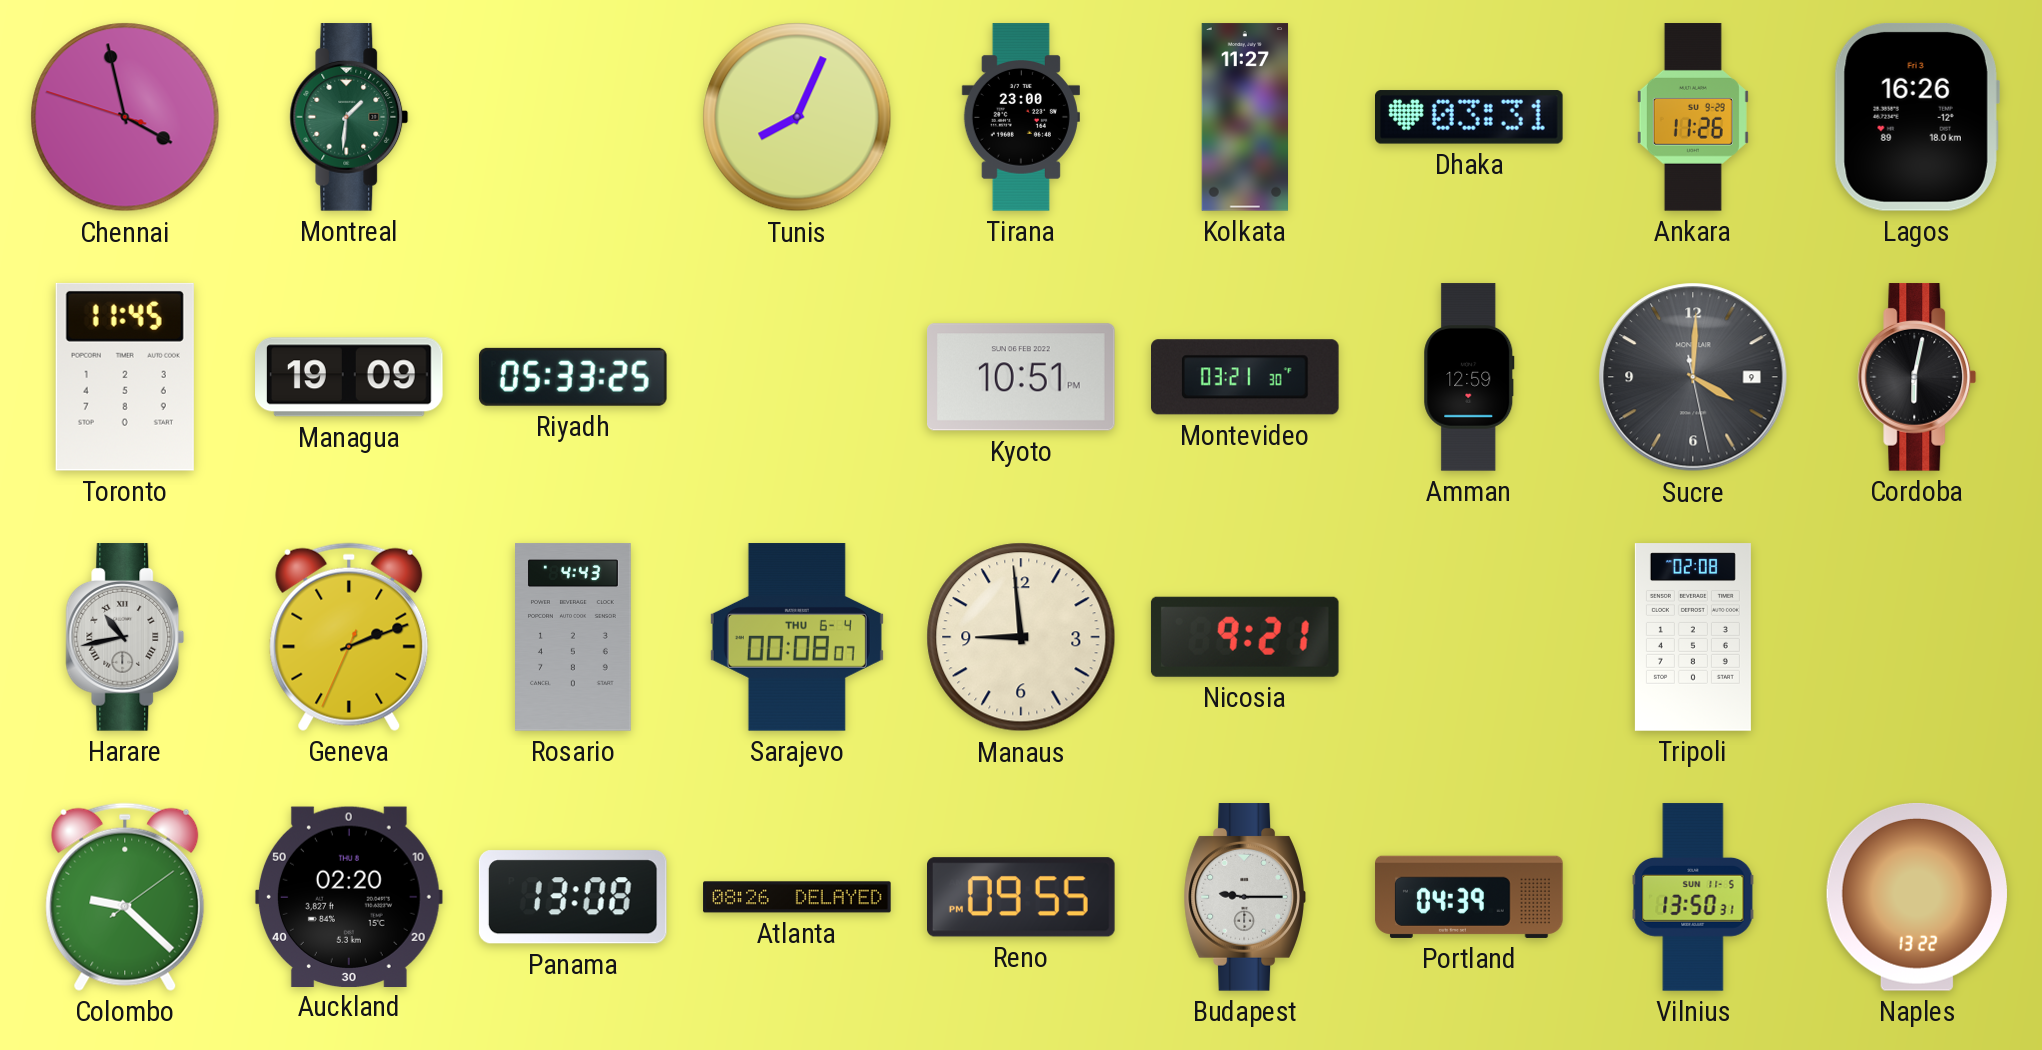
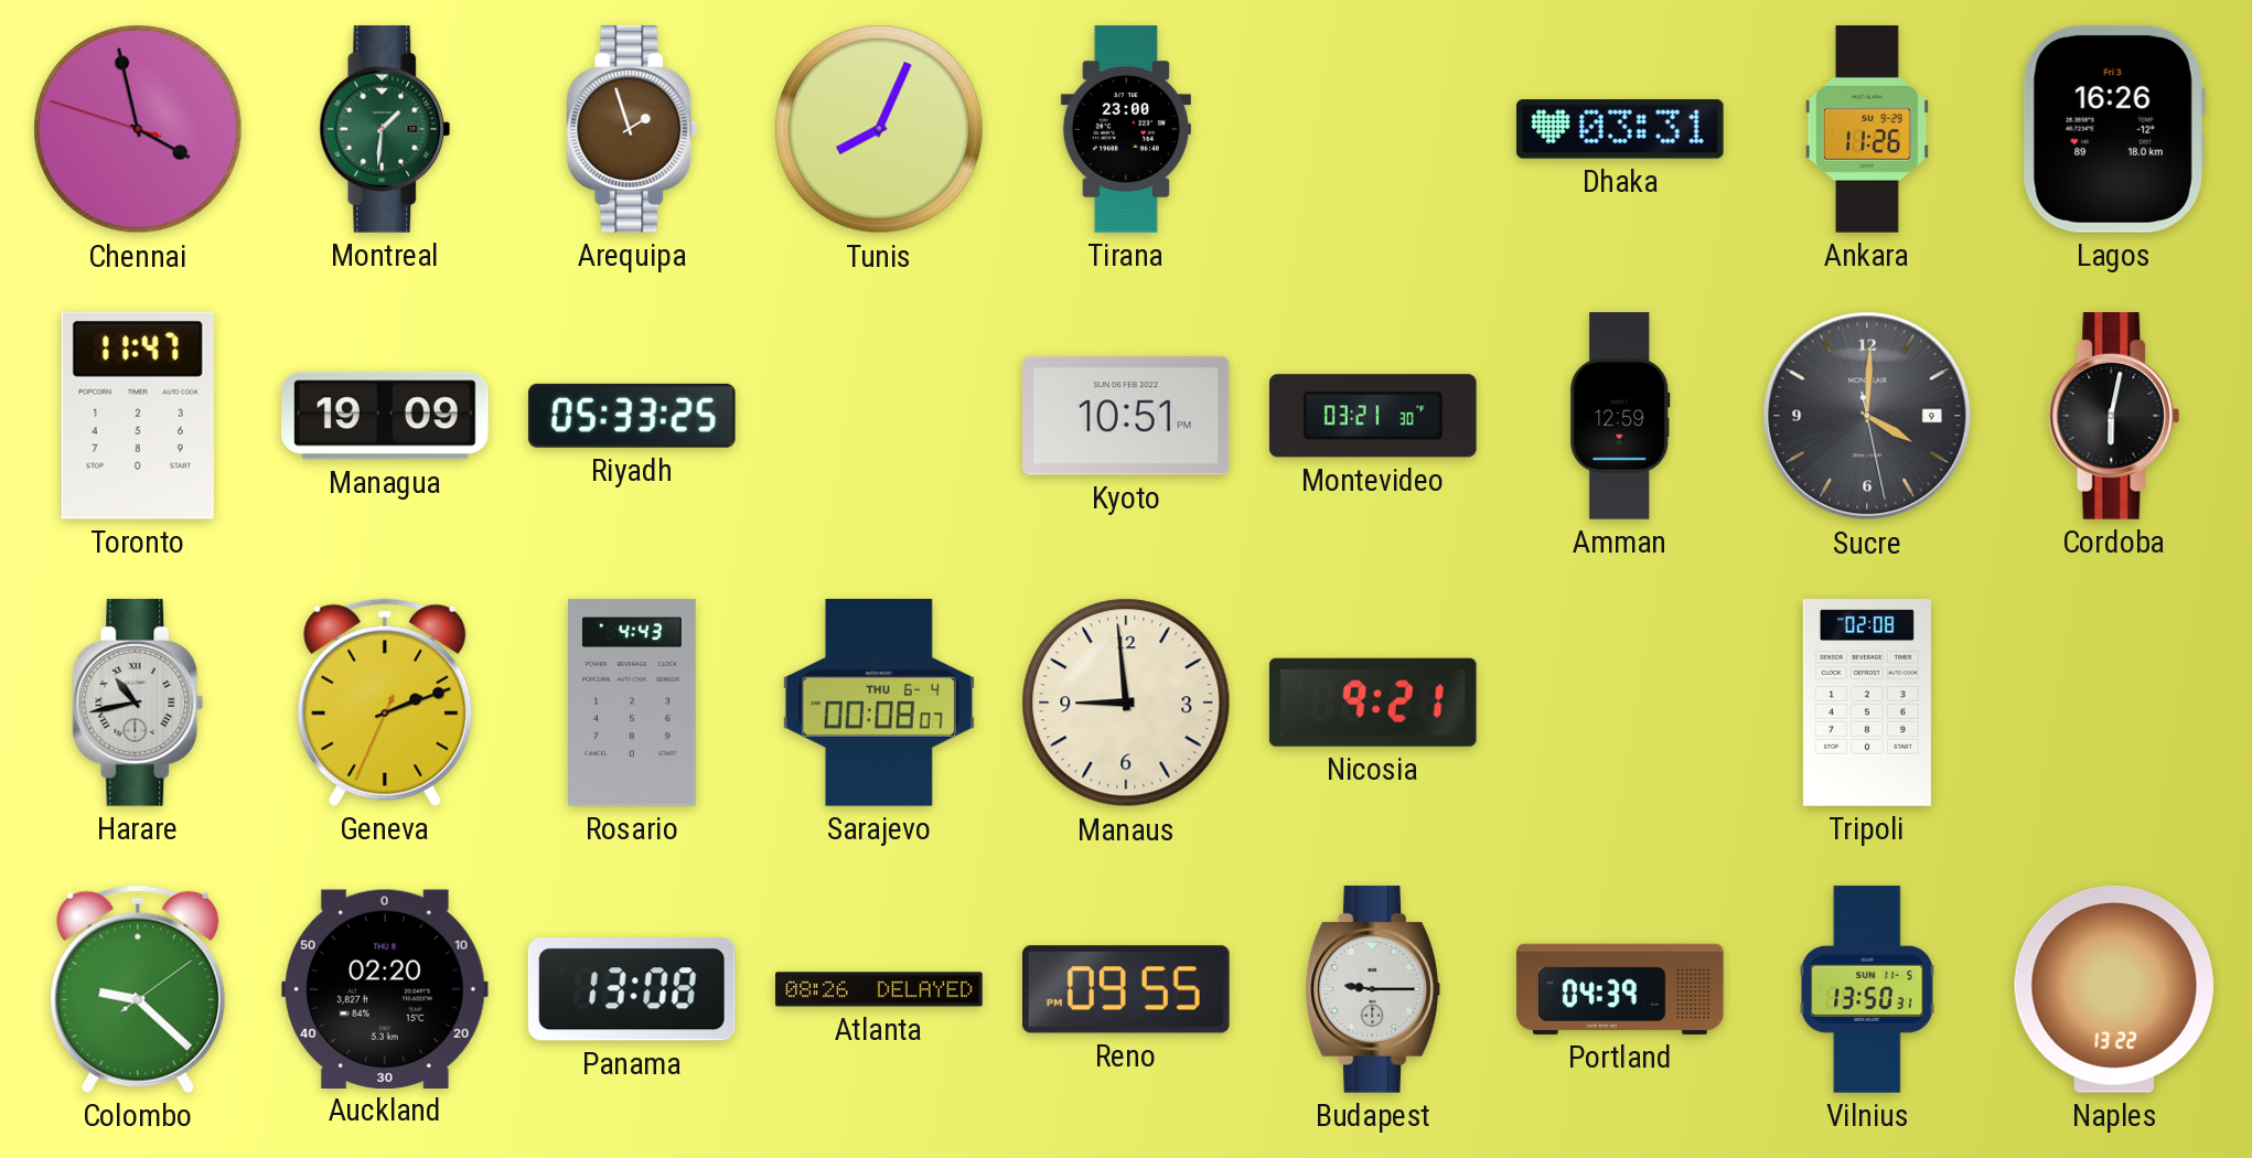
Arequipa: none -> 1:57
Kolkata: 11:27 -> none
Toronto: 11:45 -> 11:47
